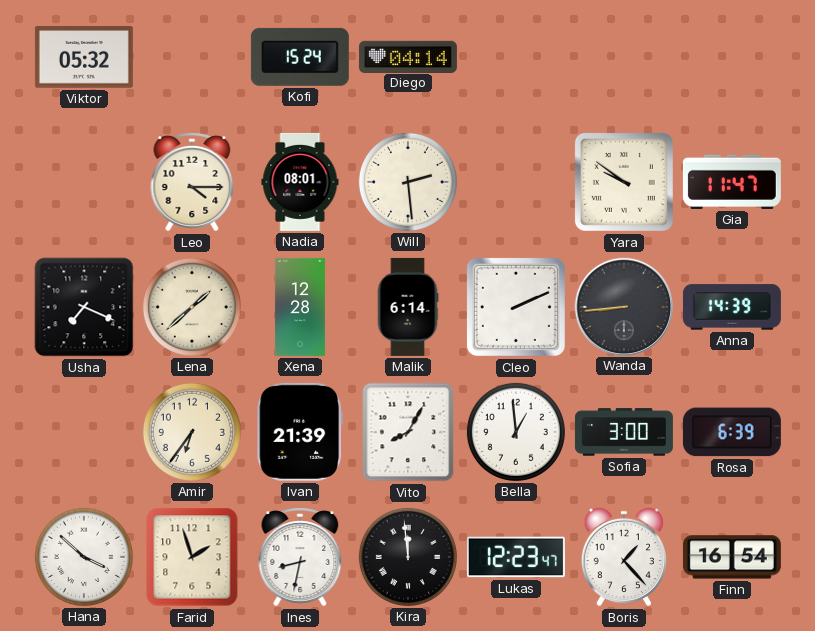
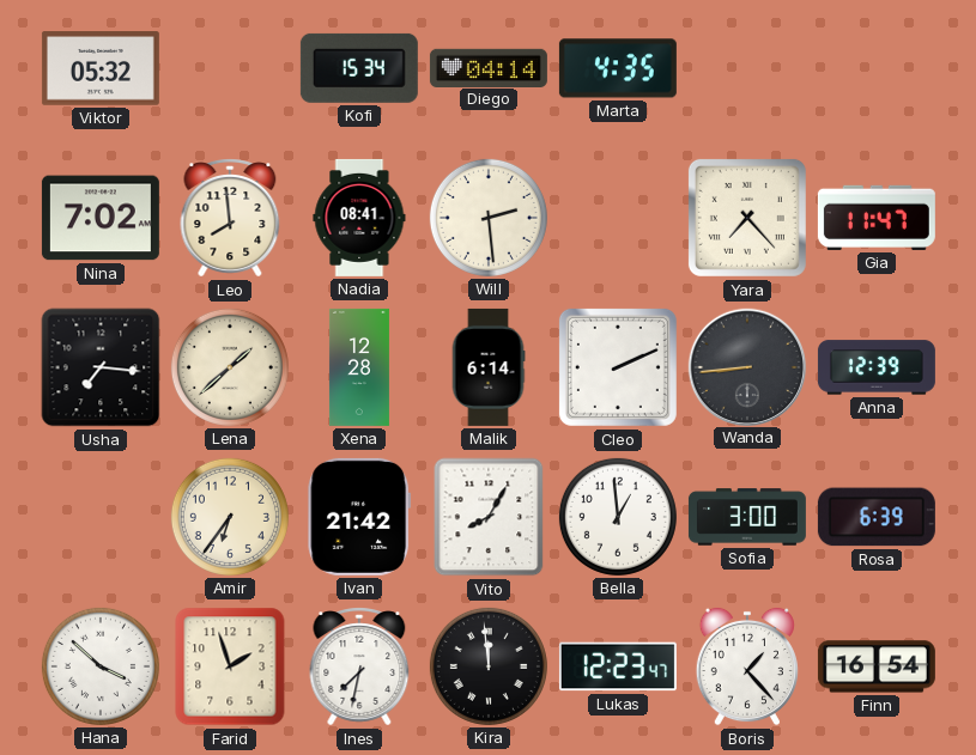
Kofi: 15:24 -> 15:34
Marta: none -> 4:35
Nina: none -> 7:02
Leo: 4:15 -> 7:59
Nadia: 08:01 -> 08:41
Yara: 9:51 -> 7:23
Usha: 7:19 -> 7:16
Anna: 14:39 -> 12:39
Ivan: 21:39 -> 21:42
Ines: 8:32 -> 7:32
